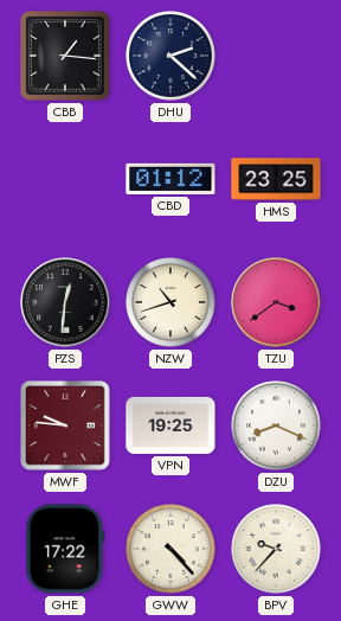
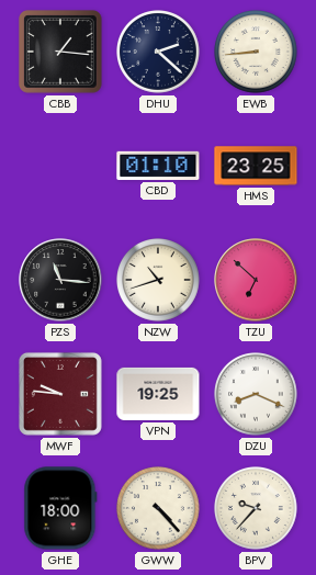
EWB: none -> 8:44
CBD: 01:12 -> 01:10
PZS: 12:31 -> 11:16
TZU: 3:39 -> 6:52
GHE: 17:22 -> 18:00
